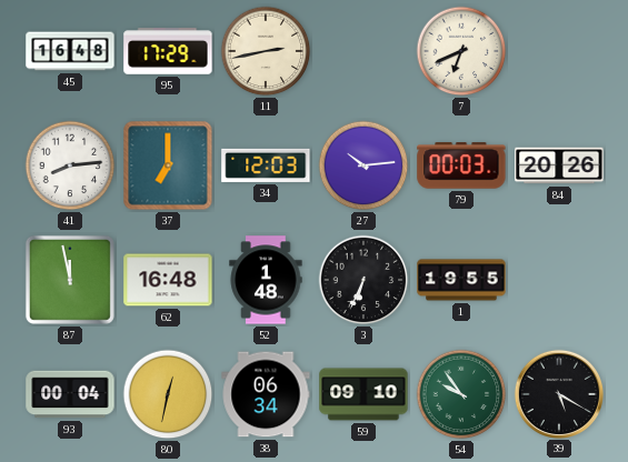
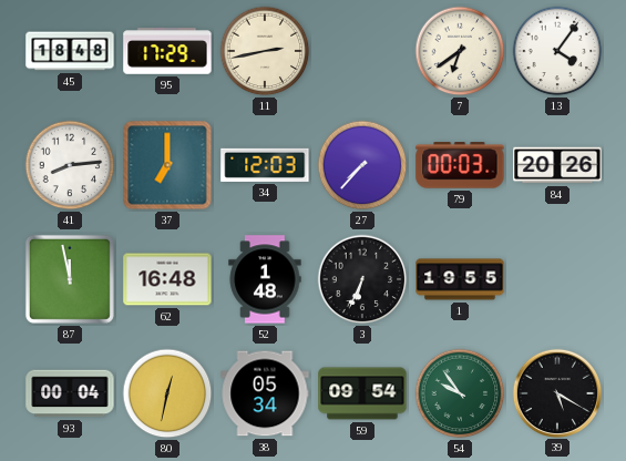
45: 16:48 -> 18:48
7: 6:41 -> 6:39
13: none -> 4:06
27: 10:14 -> 7:37
38: 06:34 -> 05:34
59: 09:10 -> 09:54
